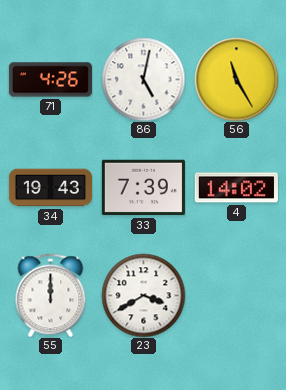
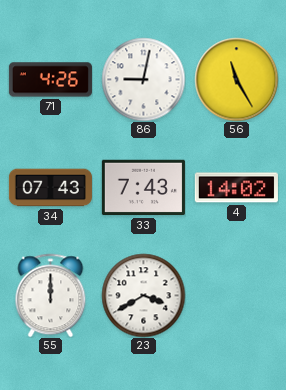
86: 5:02 -> 9:02
34: 19:43 -> 07:43
33: 7:39 -> 7:43
